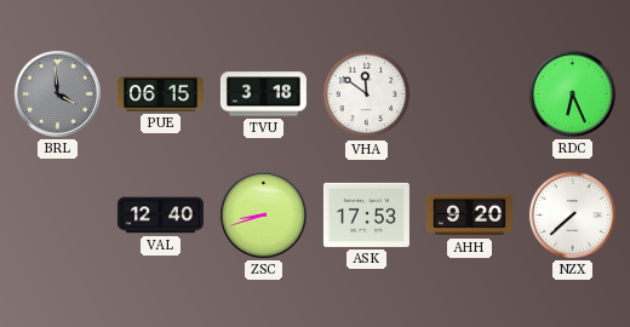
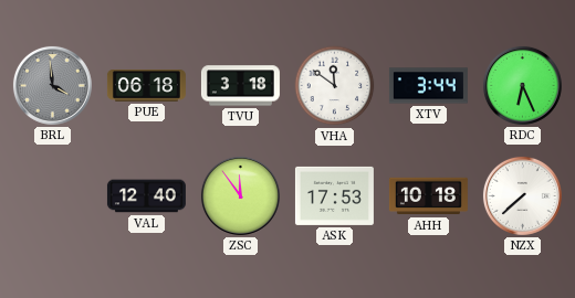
PUE: 06:15 -> 06:18
XTV: none -> 3:44
ZSC: 8:42 -> 11:54
AHH: 9:20 -> 10:18
